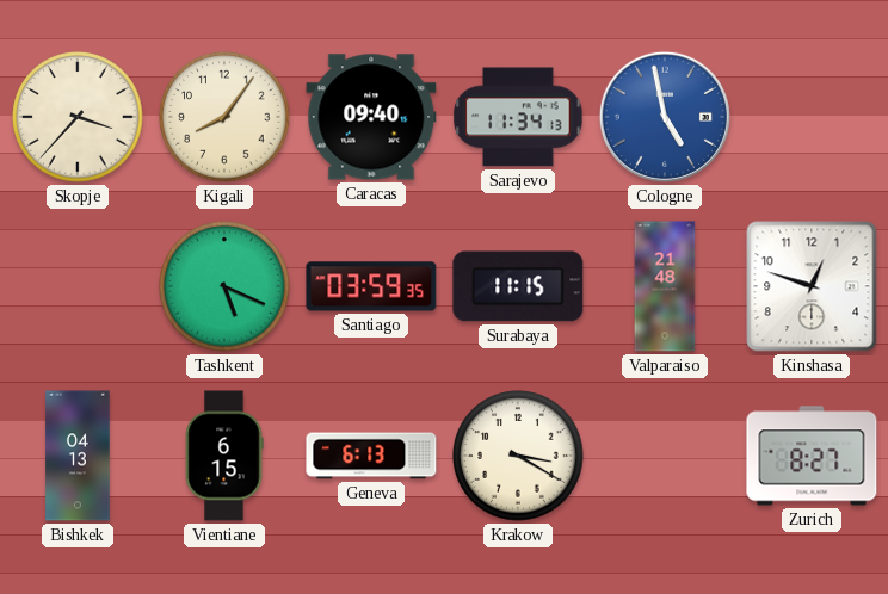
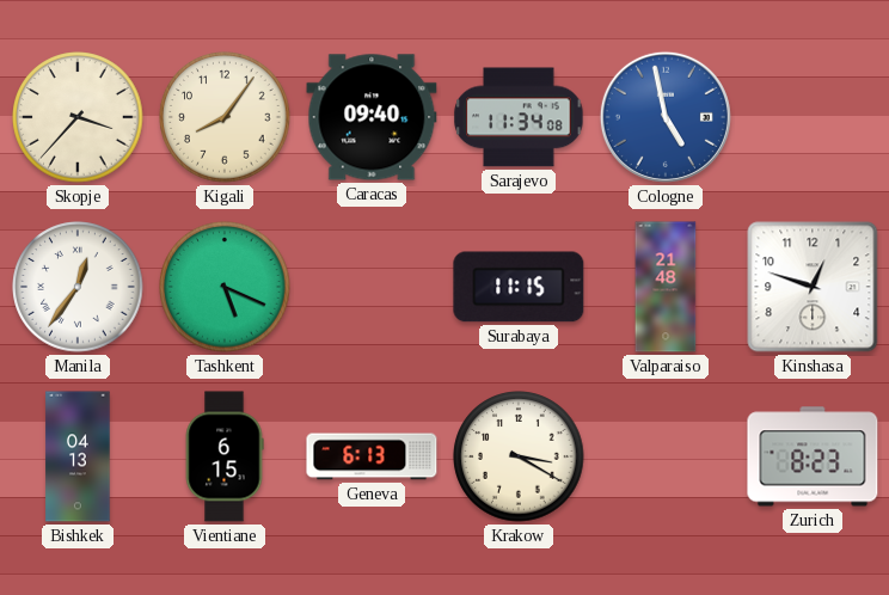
Sarajevo: 11:34:13 -> 11:34:08
Manila: none -> 12:36
Santiago: 03:59 -> none
Zurich: 8:27 -> 8:23
